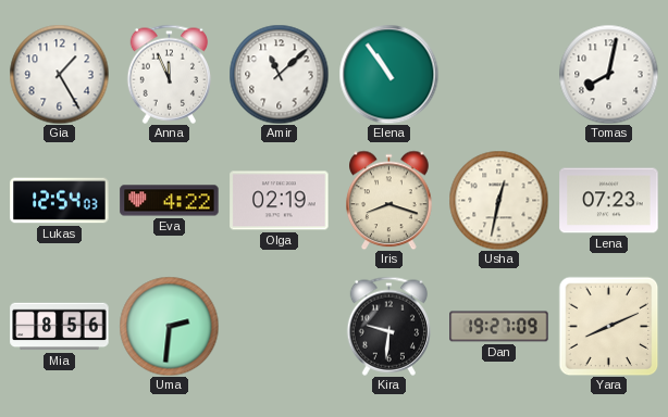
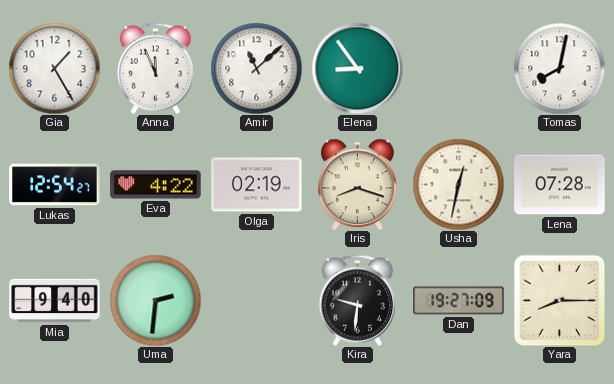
Elena: 10:54 -> 8:54
Lukas: 12:54:03 -> 12:54:27
Lena: 07:23 -> 07:28
Mia: 8:56 -> 9:40
Yara: 8:11 -> 8:15
